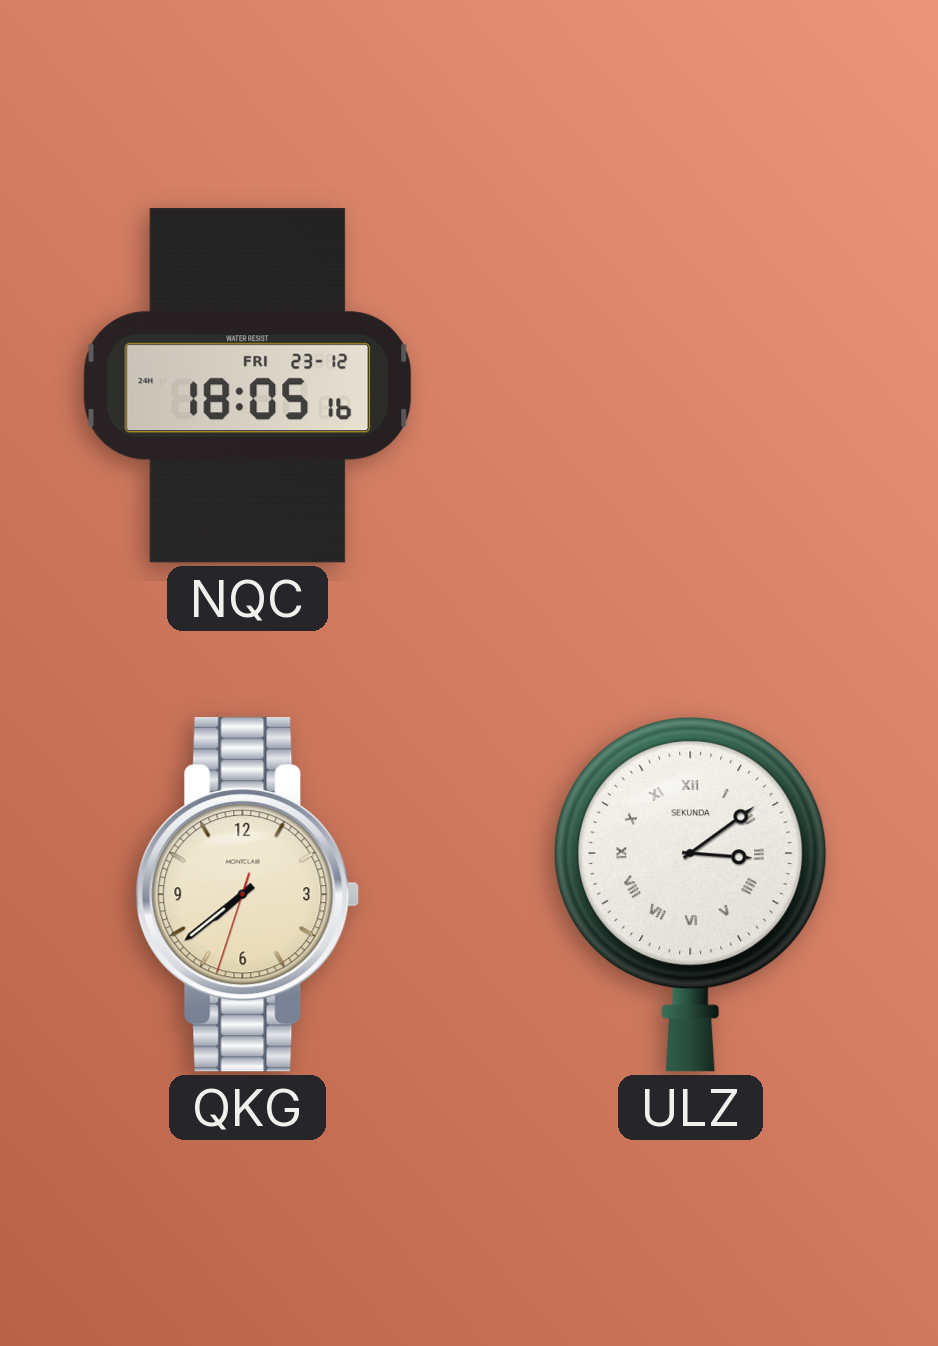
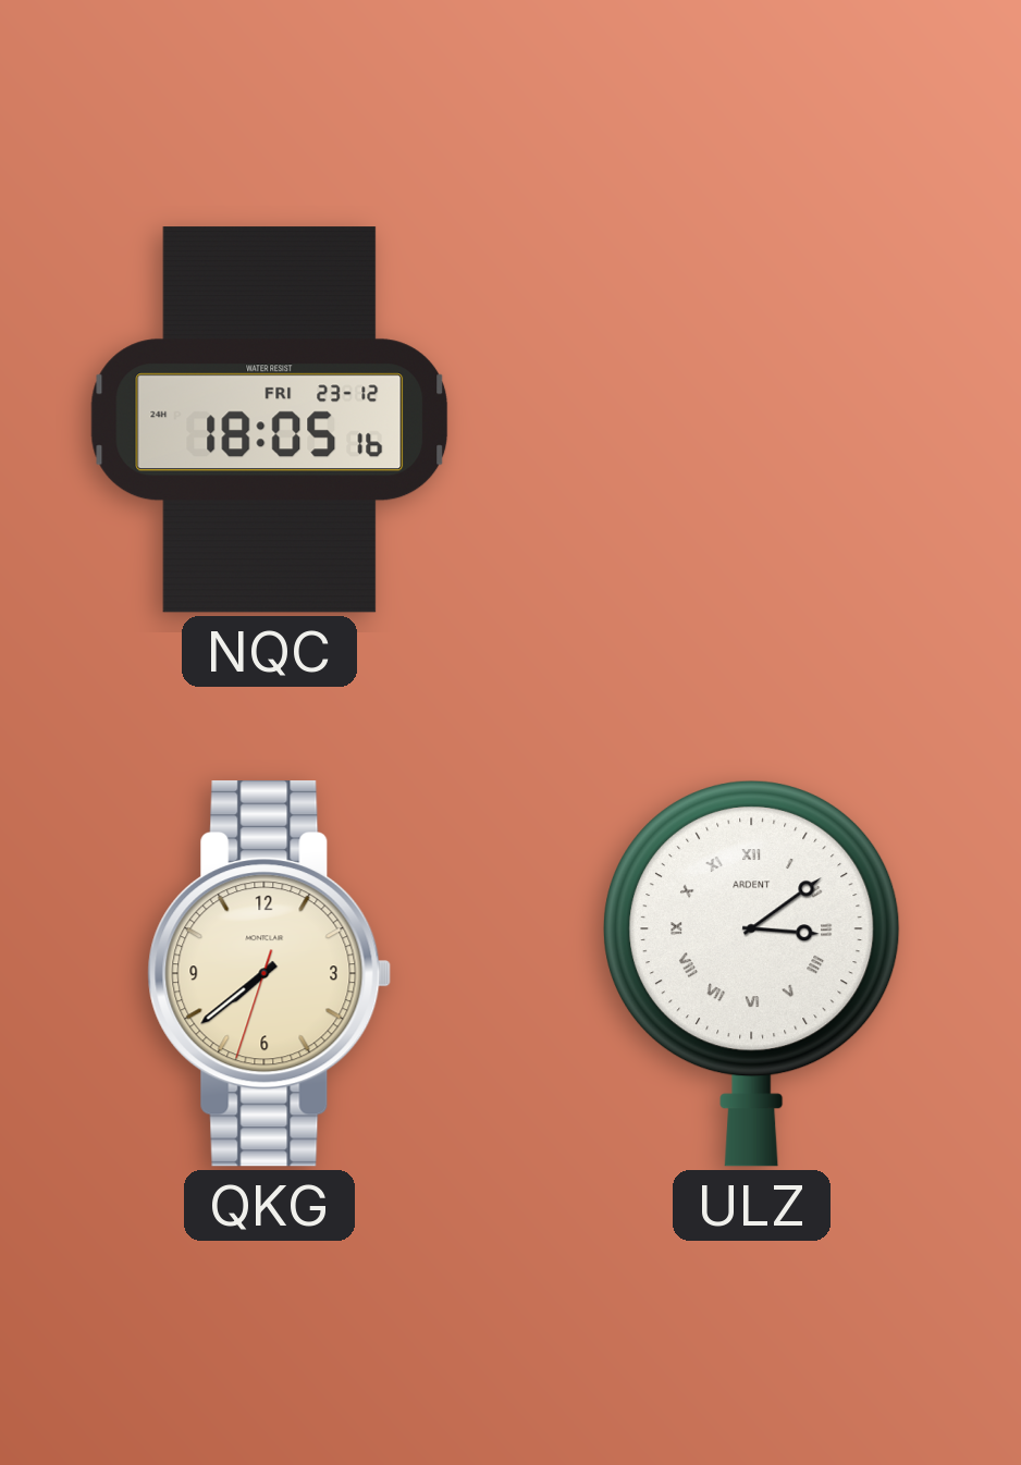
ULZ brand: SEKUNDA -> ARDENT
